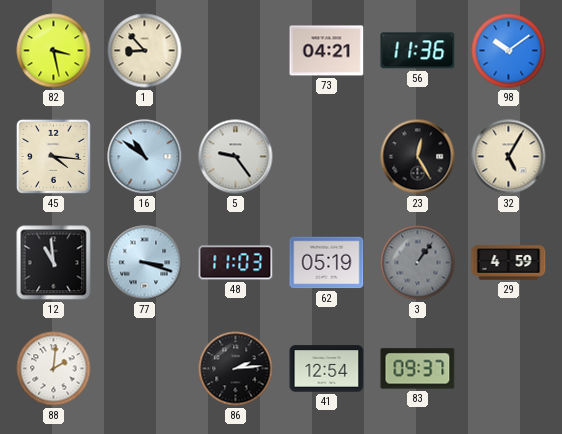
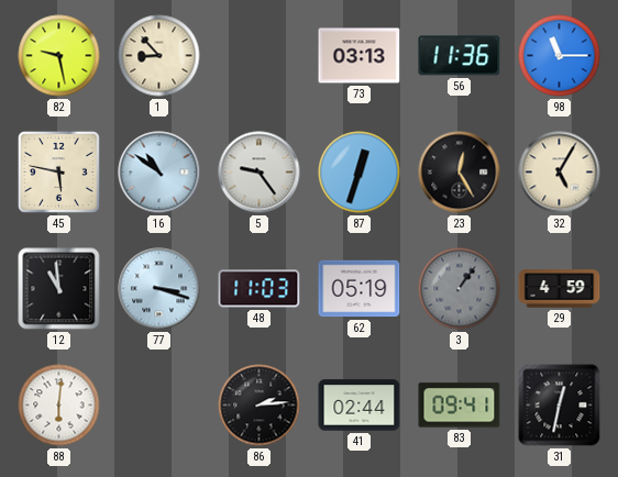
82: 3:28 -> 9:28
73: 04:21 -> 03:13
98: 10:09 -> 11:15
45: 4:16 -> 5:47
87: none -> 12:33
88: 2:01 -> 6:01
41: 12:54 -> 02:44
83: 09:37 -> 09:41
31: none -> 12:32
